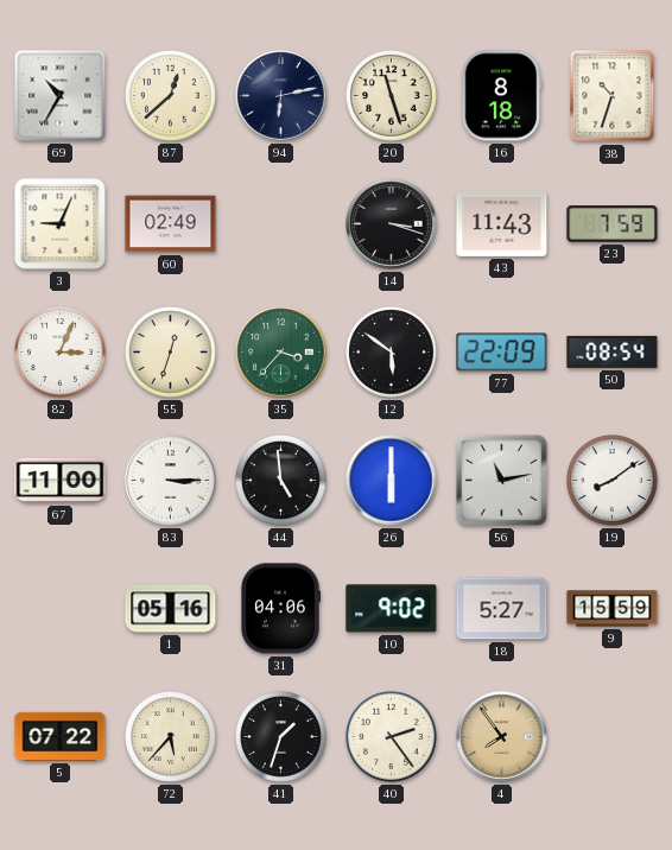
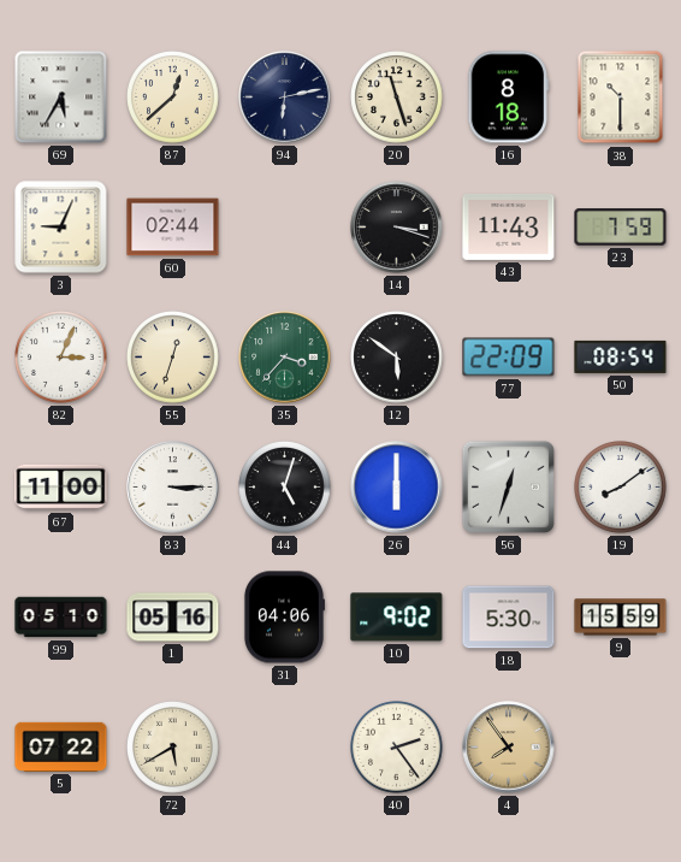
69: 10:35 -> 5:35
38: 10:33 -> 10:30
60: 02:49 -> 02:44
44: 4:59 -> 5:03
56: 11:13 -> 12:33
99: none -> 05:10
18: 5:27 -> 5:30
72: 5:37 -> 5:40
41: 1:33 -> none
